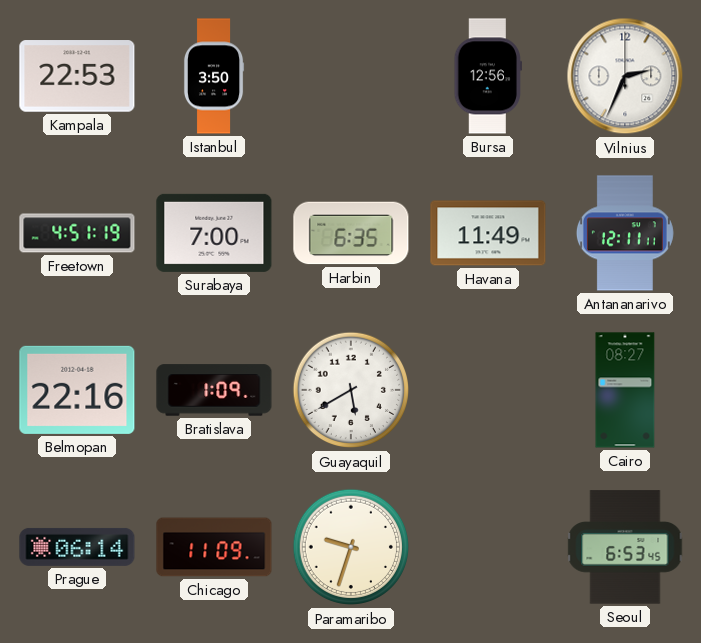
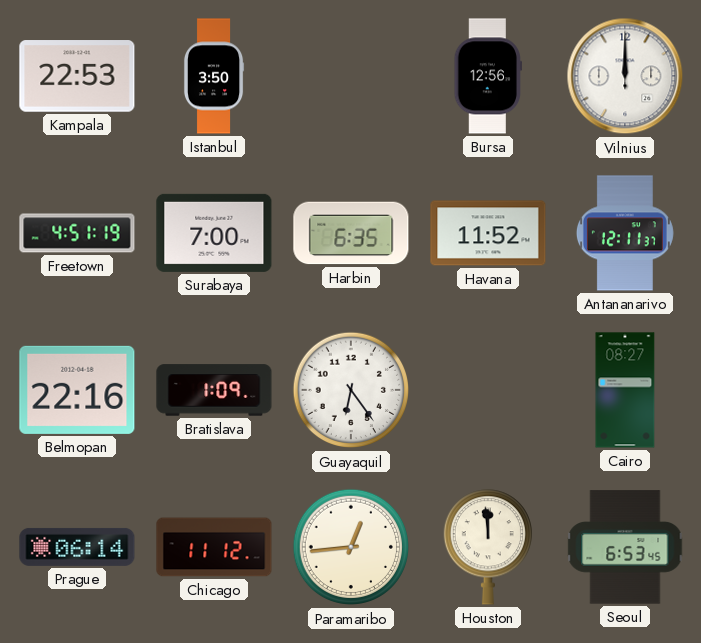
Vilnius: 2:34 -> 12:00
Havana: 11:49 -> 11:52
Antananarivo: 12:11:11 -> 12:11:37
Guayaquil: 5:40 -> 6:24
Chicago: 11:09 -> 11:12
Paramaribo: 9:33 -> 12:44
Houston: none -> 11:59
